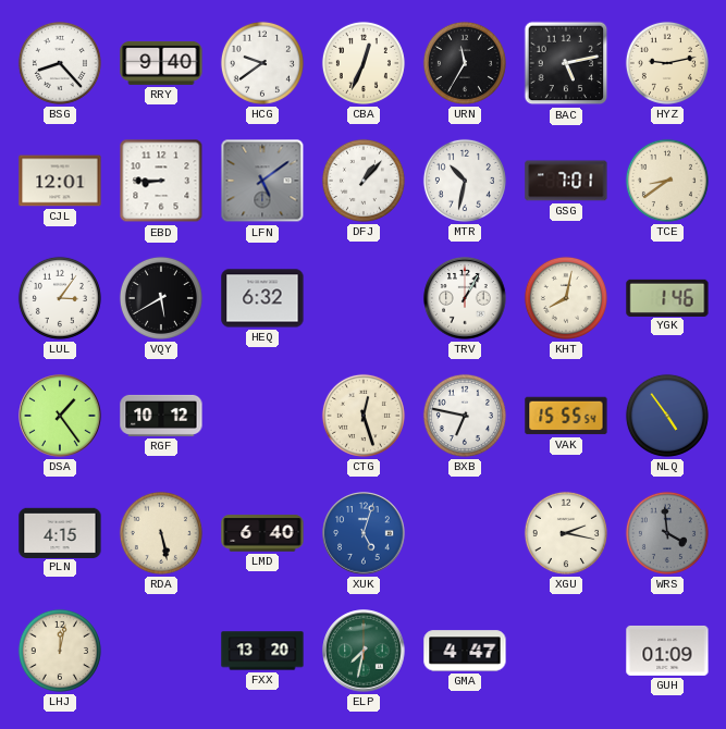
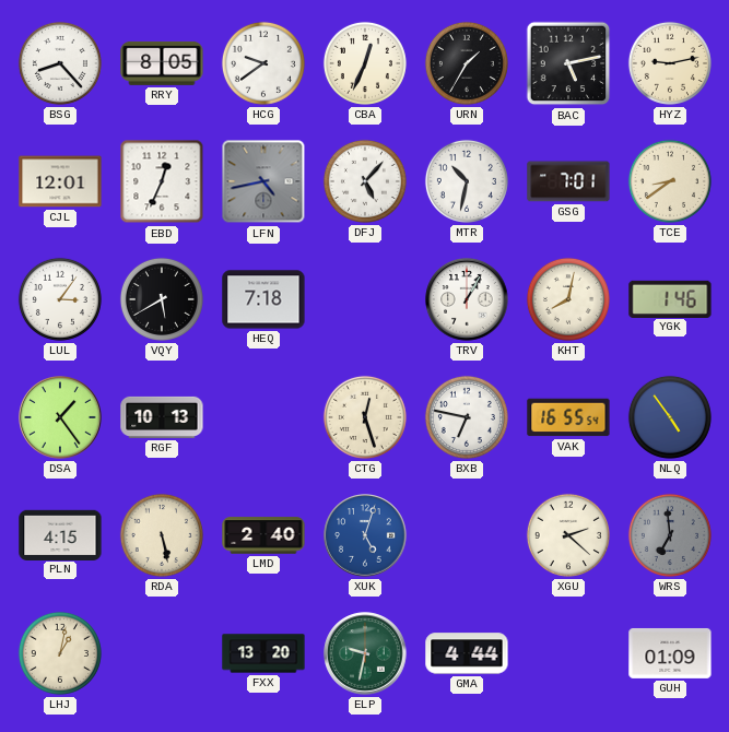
RRY: 9:40 -> 8:05
URN: 11:35 -> 1:35
EBD: 8:45 -> 12:34
LFN: 5:09 -> 4:43
DFJ: 1:07 -> 5:07
HEQ: 6:32 -> 7:18
RGF: 10:12 -> 10:13
VAK: 15:55 -> 16:55
LMD: 6:40 -> 2:40
XGU: 2:17 -> 2:22
WRS: 3:59 -> 6:59
LHJ: 12:02 -> 1:02
ELP: 7:32 -> 9:32
GMA: 4:47 -> 4:44
